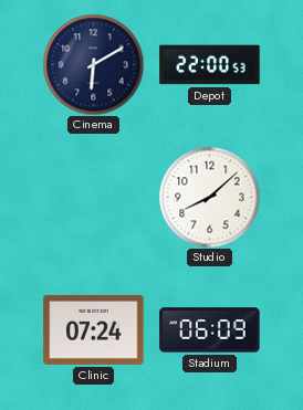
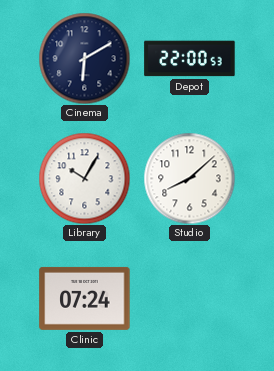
Library: none -> 10:05
Stadium: 06:09 -> none
